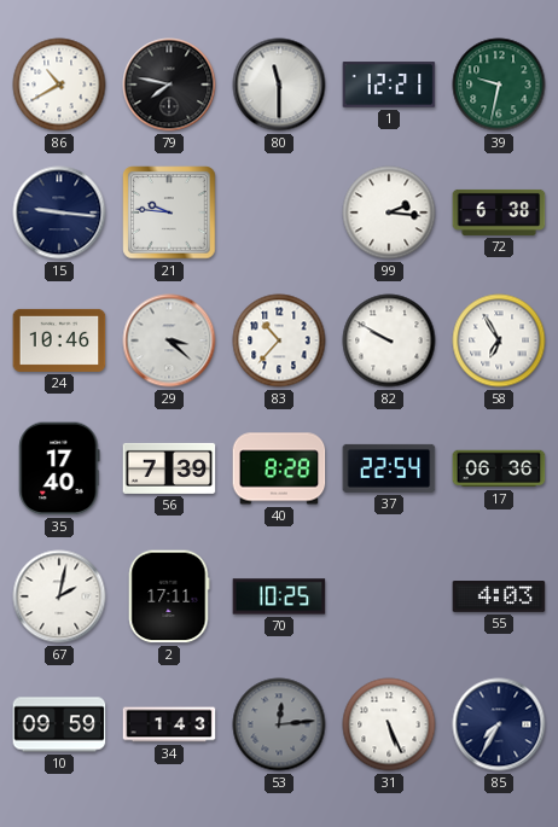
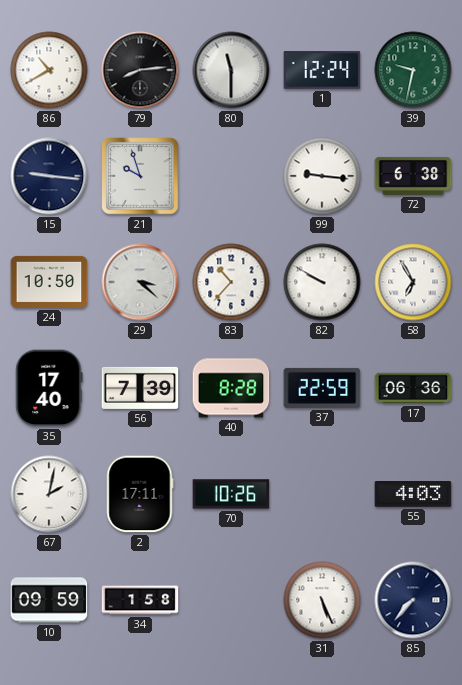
79: 7:47 -> 8:14
1: 12:21 -> 12:24
21: 9:46 -> 9:57
99: 2:16 -> 9:16
24: 10:46 -> 10:50
37: 22:54 -> 22:59
70: 10:25 -> 10:26
34: 1:43 -> 1:58
53: 12:14 -> none
85: 7:35 -> 7:37
